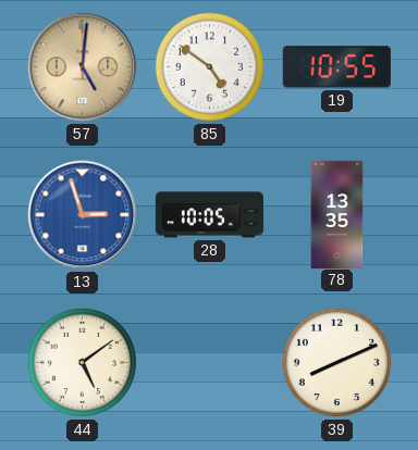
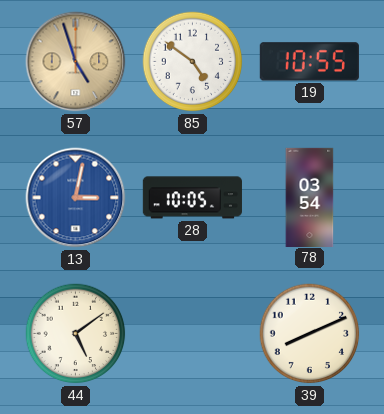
57: 5:01 -> 4:57
13: 2:57 -> 3:02
78: 13:35 -> 03:54
